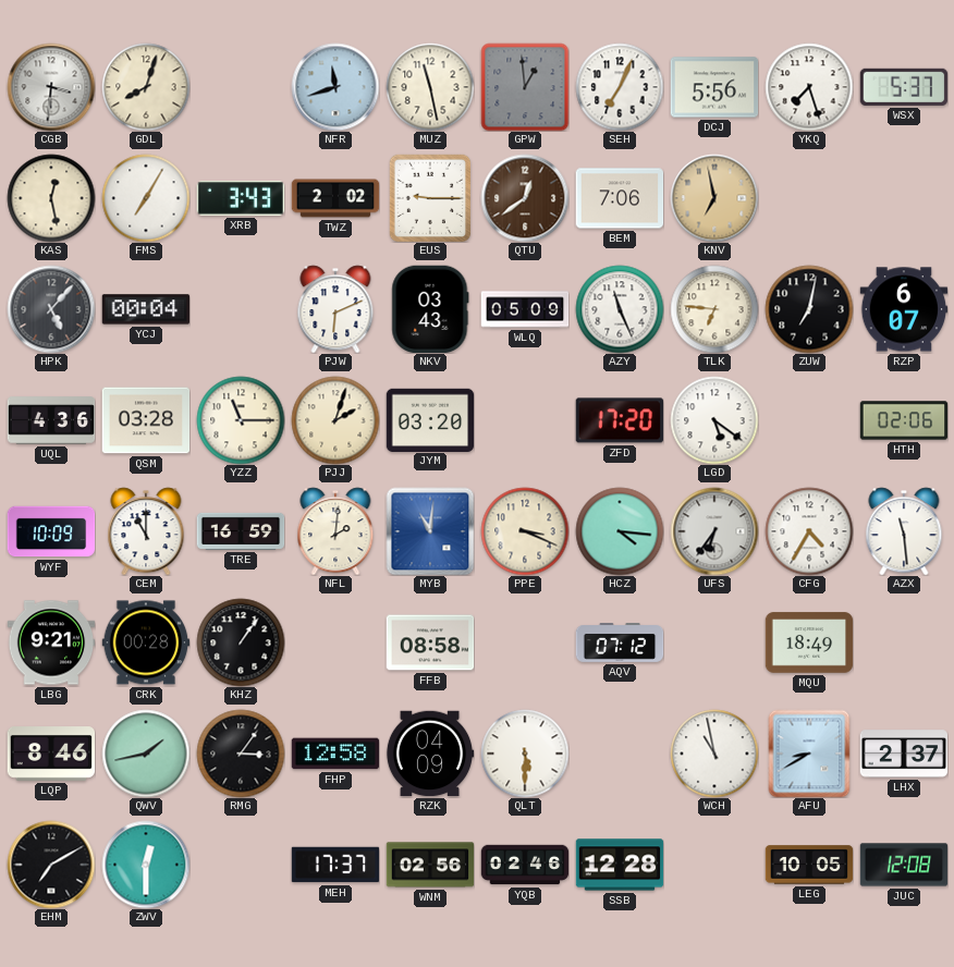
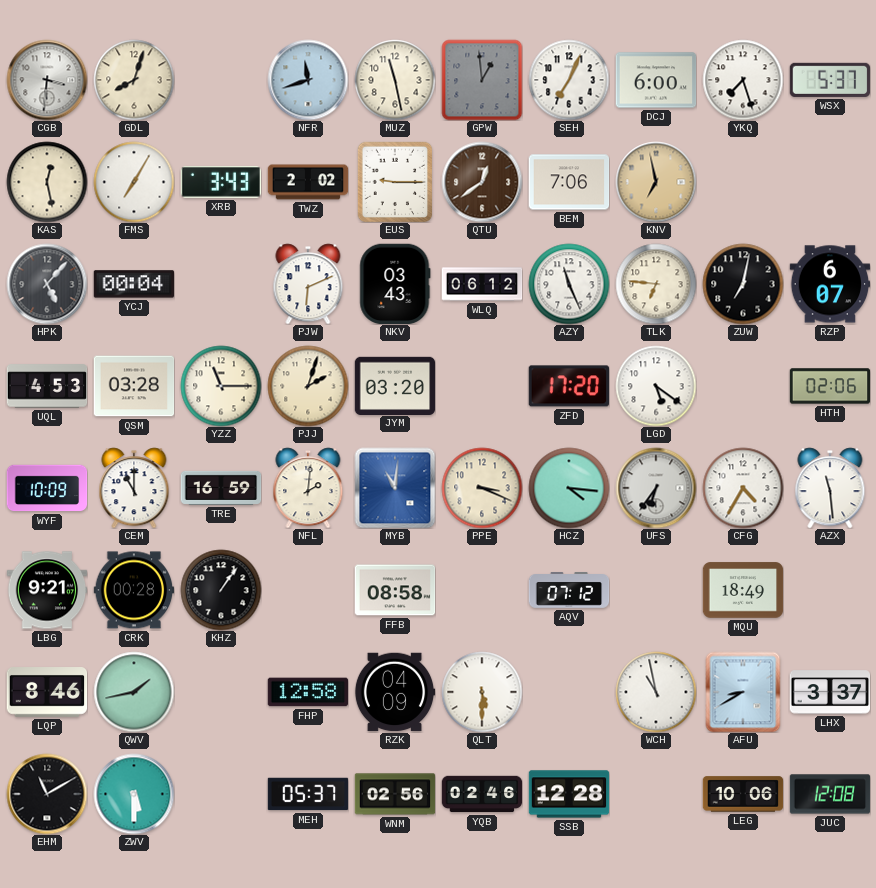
DCJ: 5:56 -> 6:00
WLQ: 05:09 -> 06:12
UQL: 4:36 -> 4:53
RMG: 3:06 -> none
LHX: 2:37 -> 3:37
EHM: 7:10 -> 11:10
ZWV: 12:30 -> 5:30
MEH: 17:37 -> 05:37
LEG: 10:05 -> 10:06
